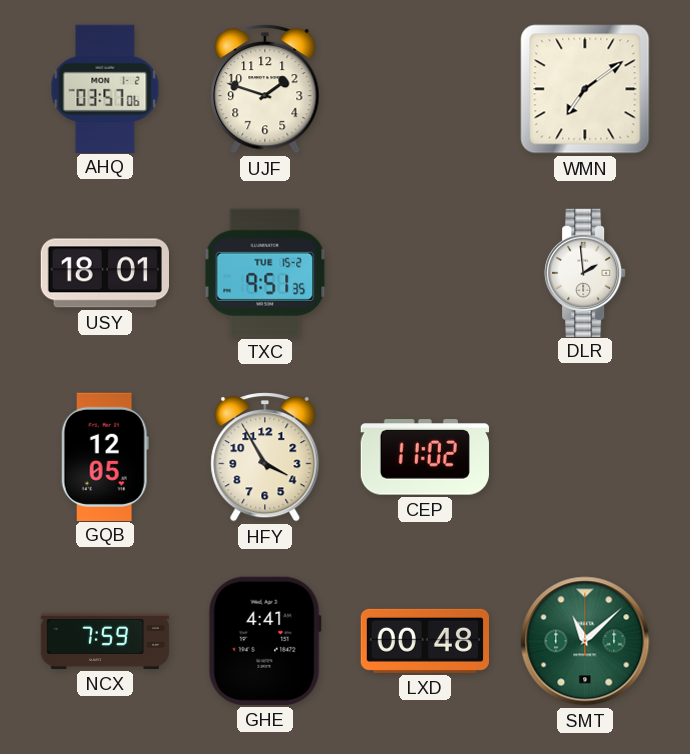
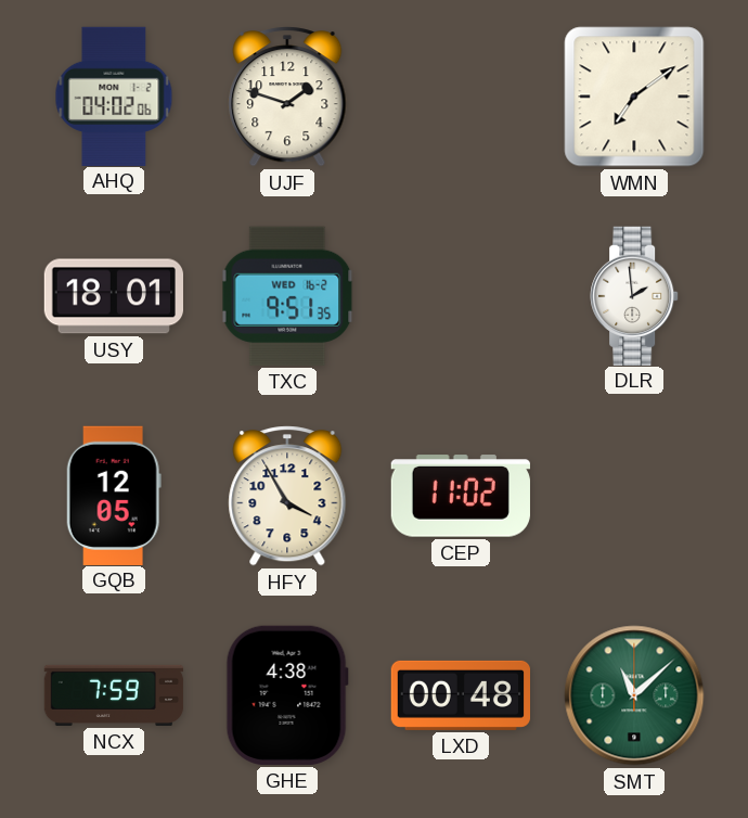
AHQ: 03:57 -> 04:02
TXC date: TUE 15-2 -> WED 16-2
GHE: 4:41 -> 4:38
